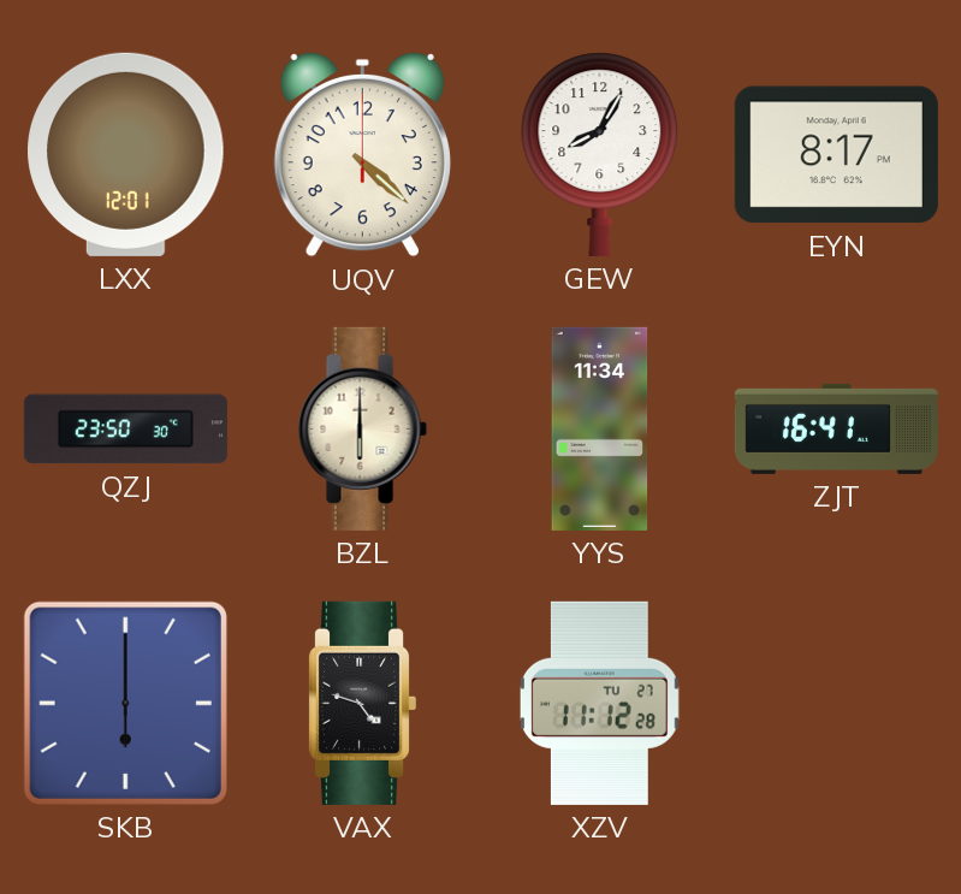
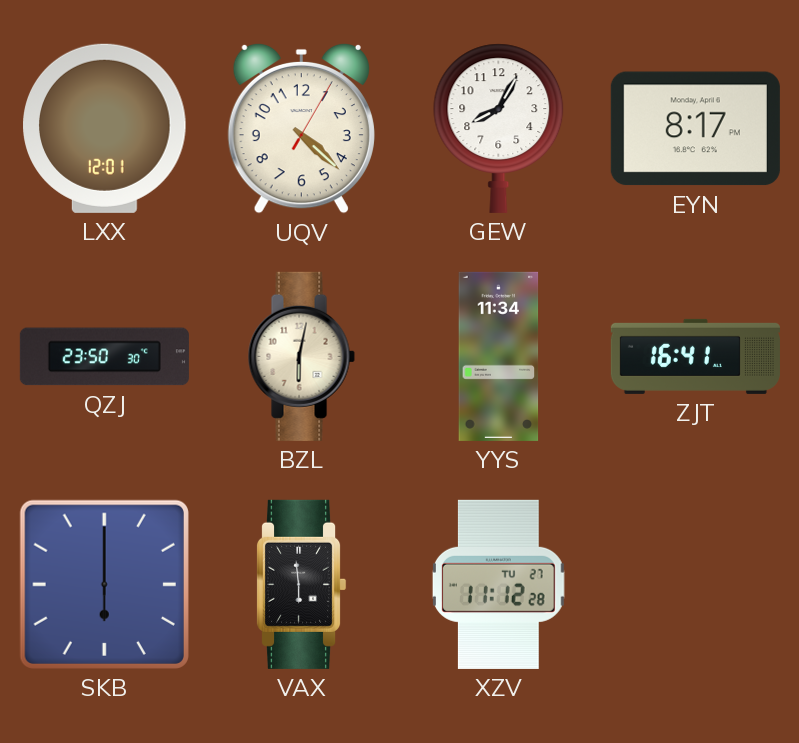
UQV: 4:22:00 -> 4:22:05
BZL: 6:00 -> 6:02
VAX: 4:48 -> 5:59
